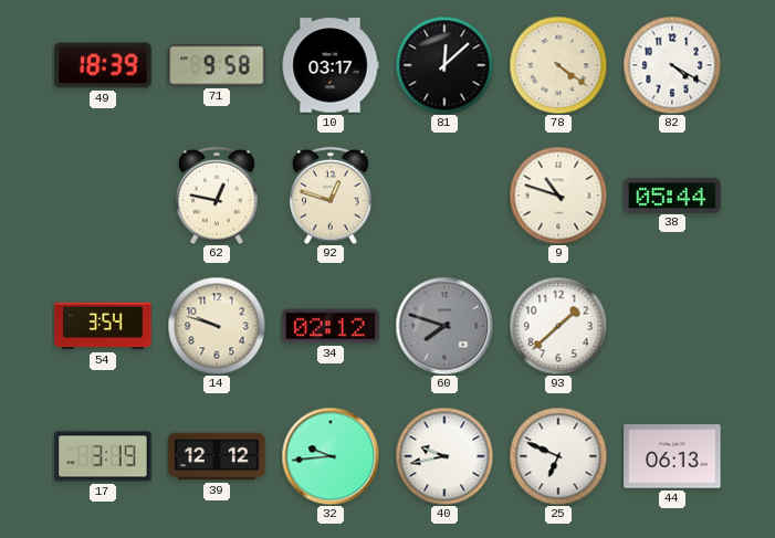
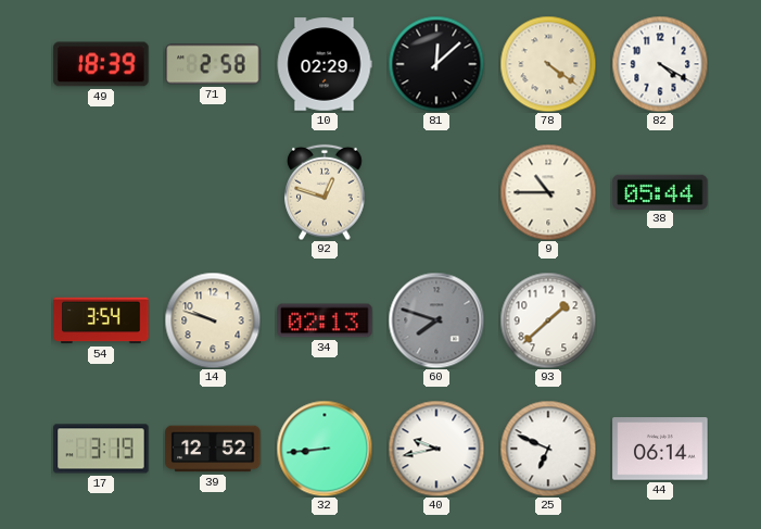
71: 9:58 -> 2:58
10: 03:17 -> 02:29
62: 12:47 -> none
9: 10:48 -> 10:45
34: 02:12 -> 02:13
39: 12:12 -> 12:52
32: 9:44 -> 8:44
44: 06:13 -> 06:14
